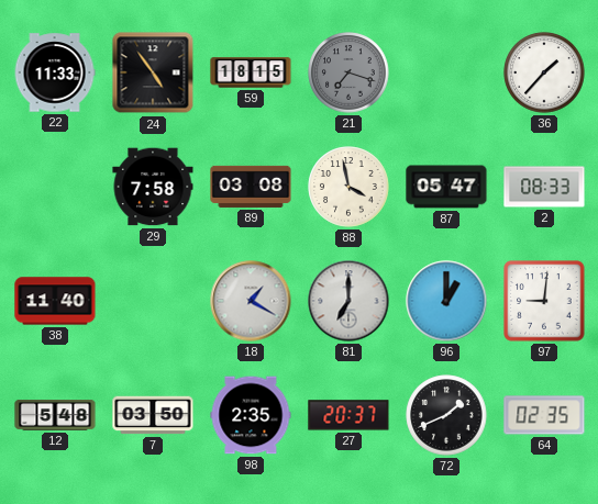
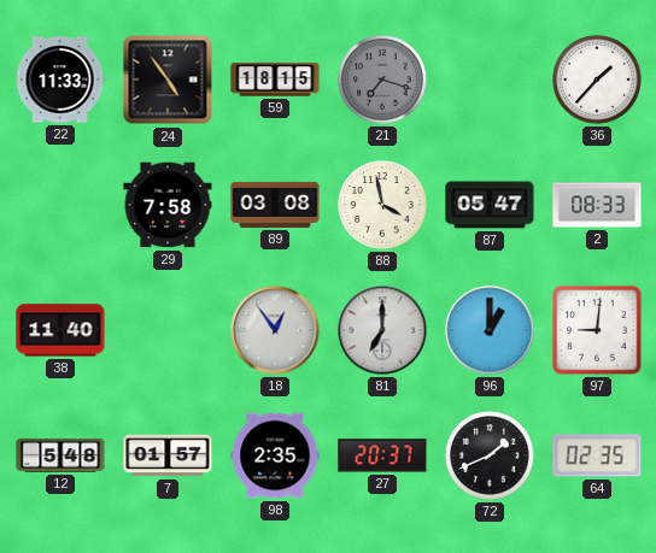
18: 1:20 -> 12:54
7: 03:50 -> 01:57
